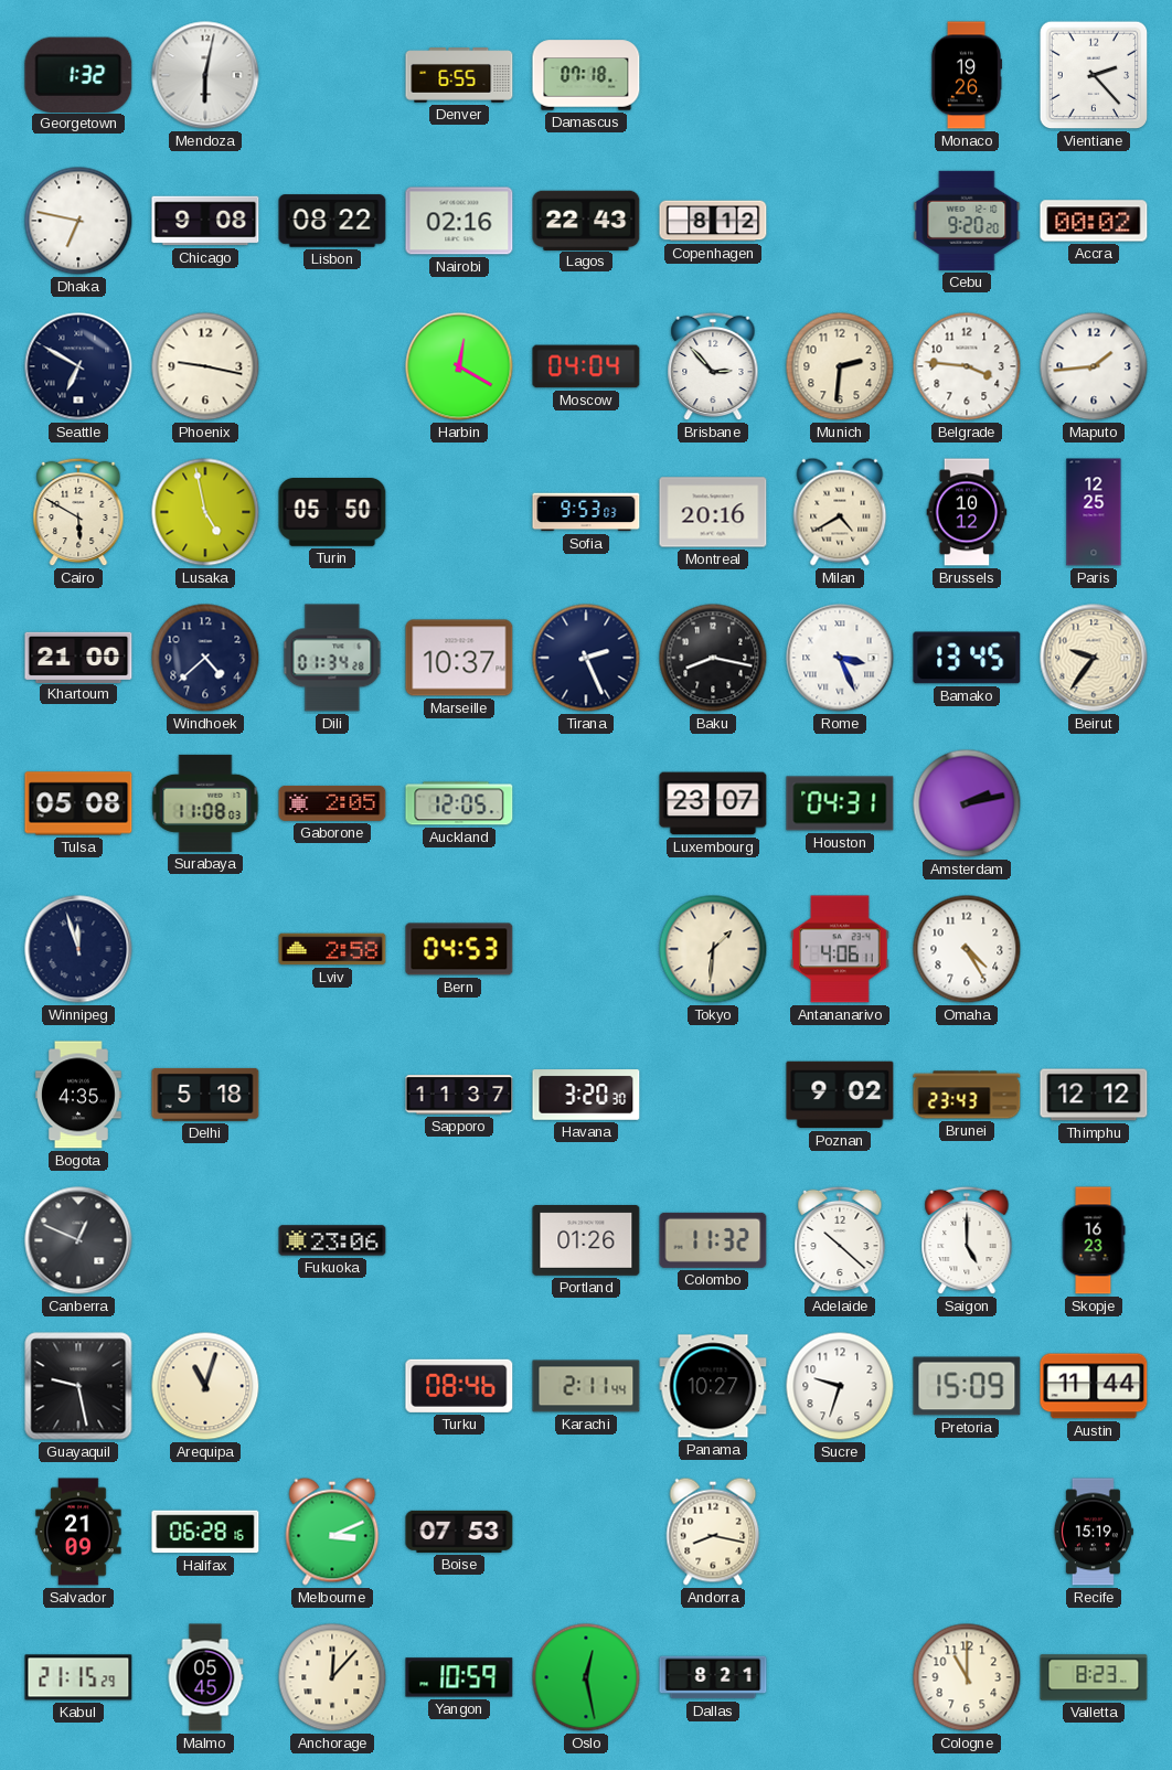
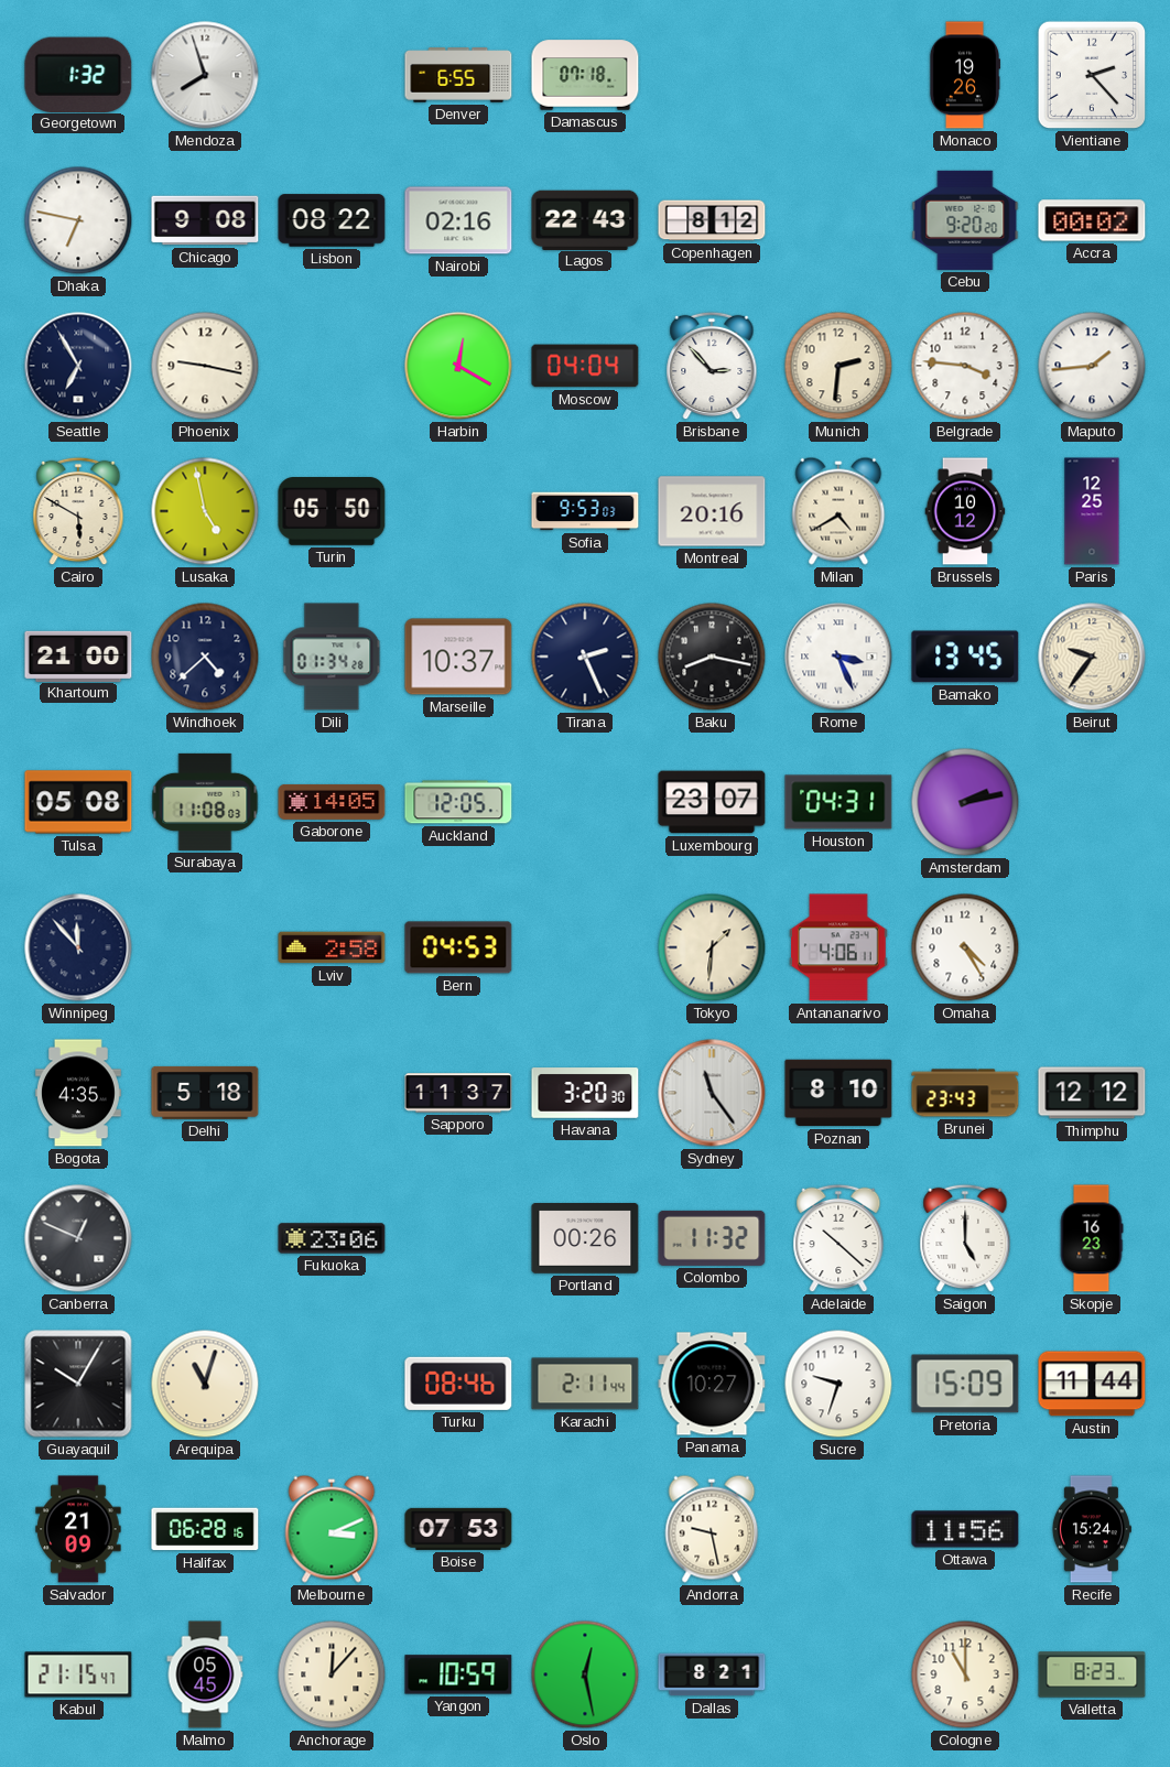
Mendoza: 6:02 -> 7:57
Seattle: 6:50 -> 6:55
Gaborone: 2:05 -> 14:05
Winnipeg: 11:57 -> 11:53
Sydney: none -> 11:24
Poznan: 9:02 -> 8:10
Portland: 01:26 -> 00:26
Guayaquil: 9:28 -> 10:05
Andorra: 8:17 -> 9:28
Ottawa: none -> 11:56
Recife: 15:19 -> 15:24
Kabul: 21:15:29 -> 21:15:47
